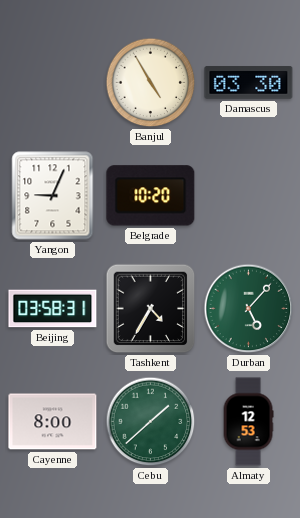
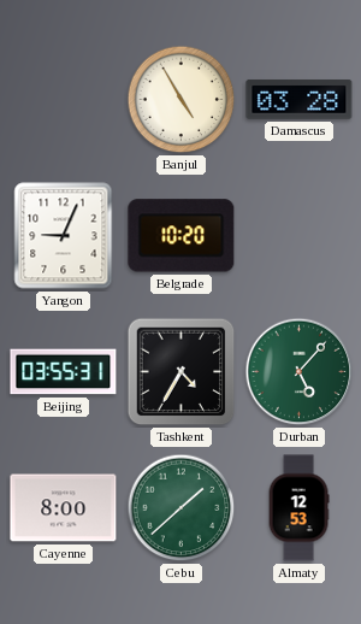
Damascus: 03:30 -> 03:28
Beijing: 03:58 -> 03:55
